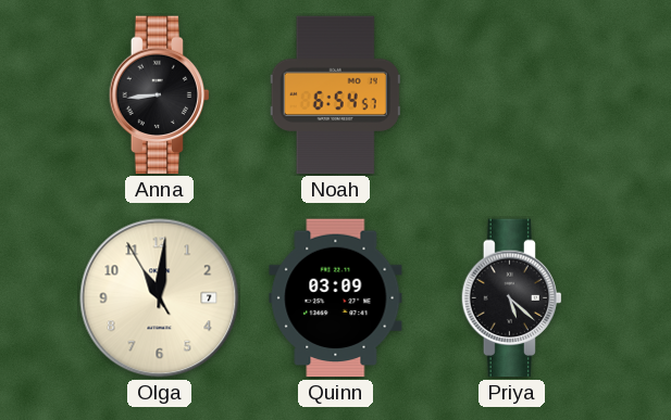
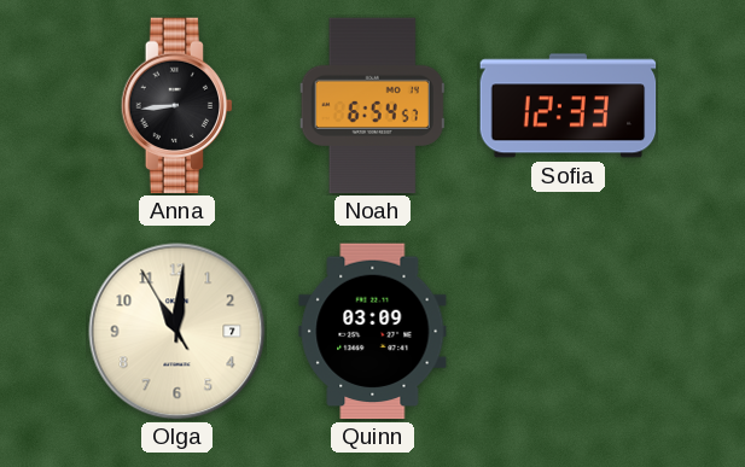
Sofia: none -> 12:33
Priya: 5:22 -> none
